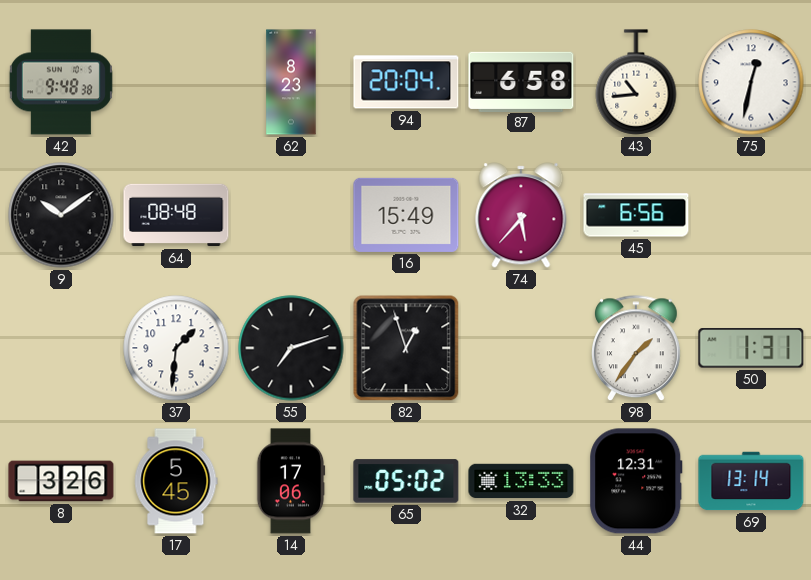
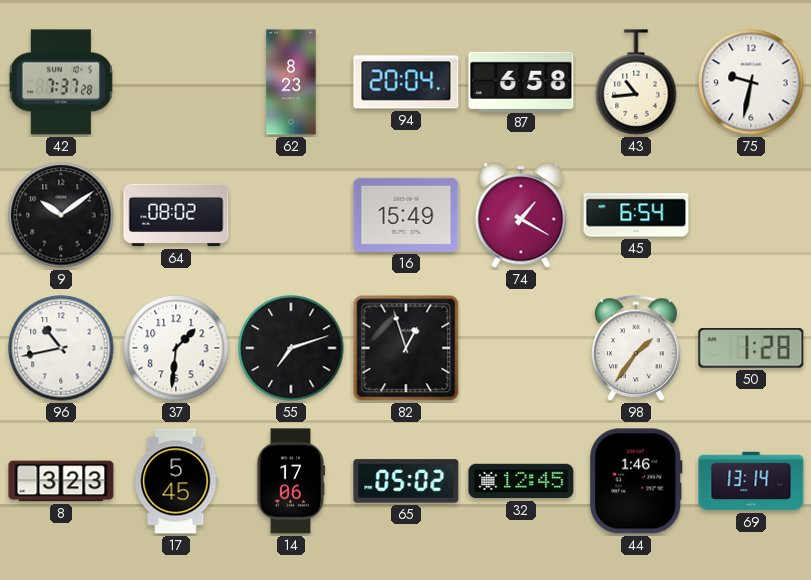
42: 9:48 -> 7:37
75: 12:32 -> 9:32
64: 08:48 -> 08:02
74: 5:37 -> 1:20
45: 6:56 -> 6:54
96: none -> 10:43
50: 1:31 -> 1:28
8: 3:26 -> 3:23
32: 13:33 -> 12:45
44: 12:31 -> 1:46
